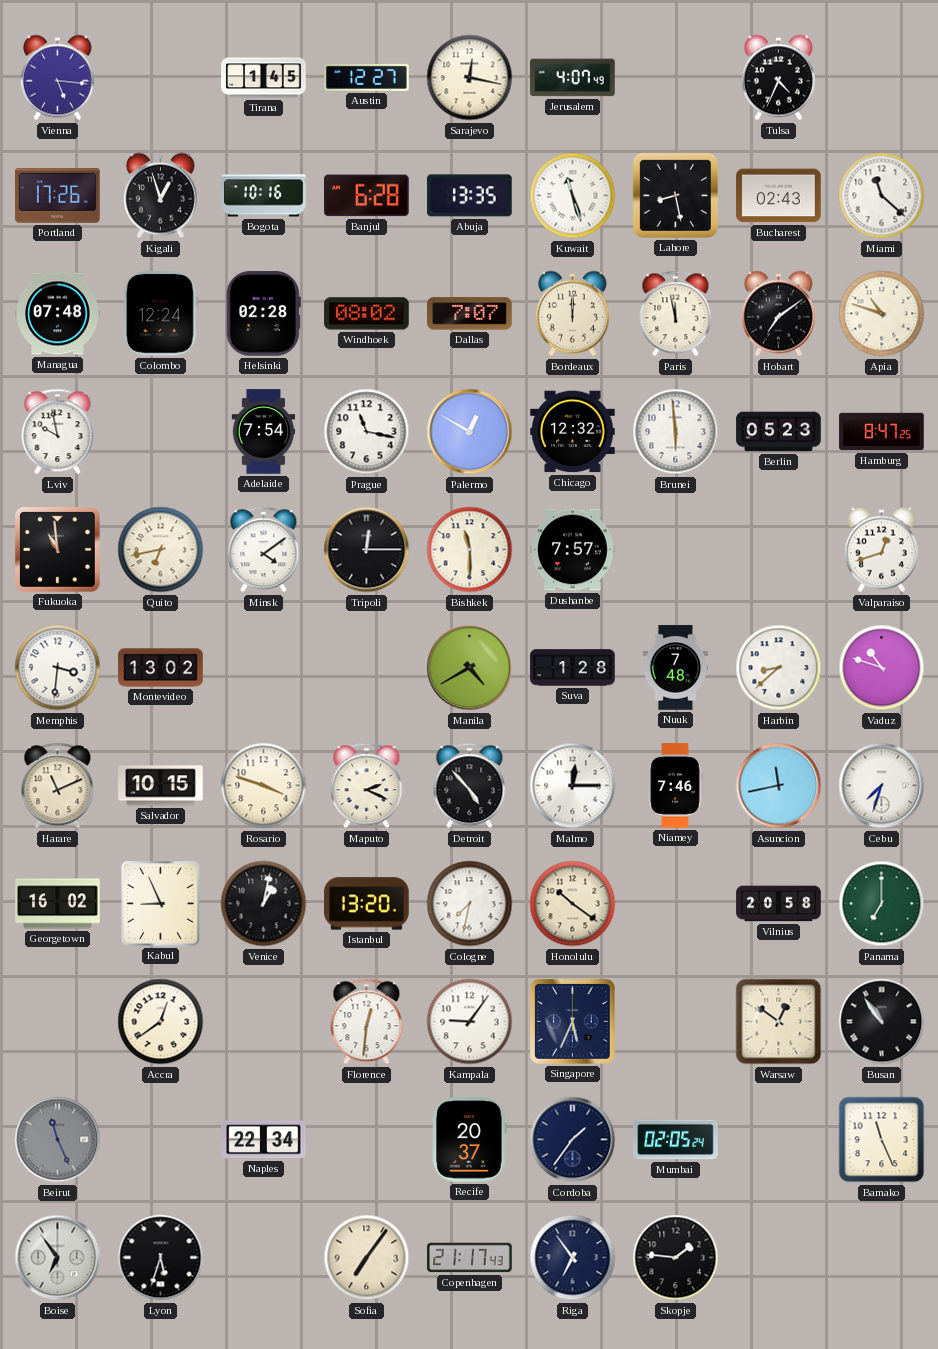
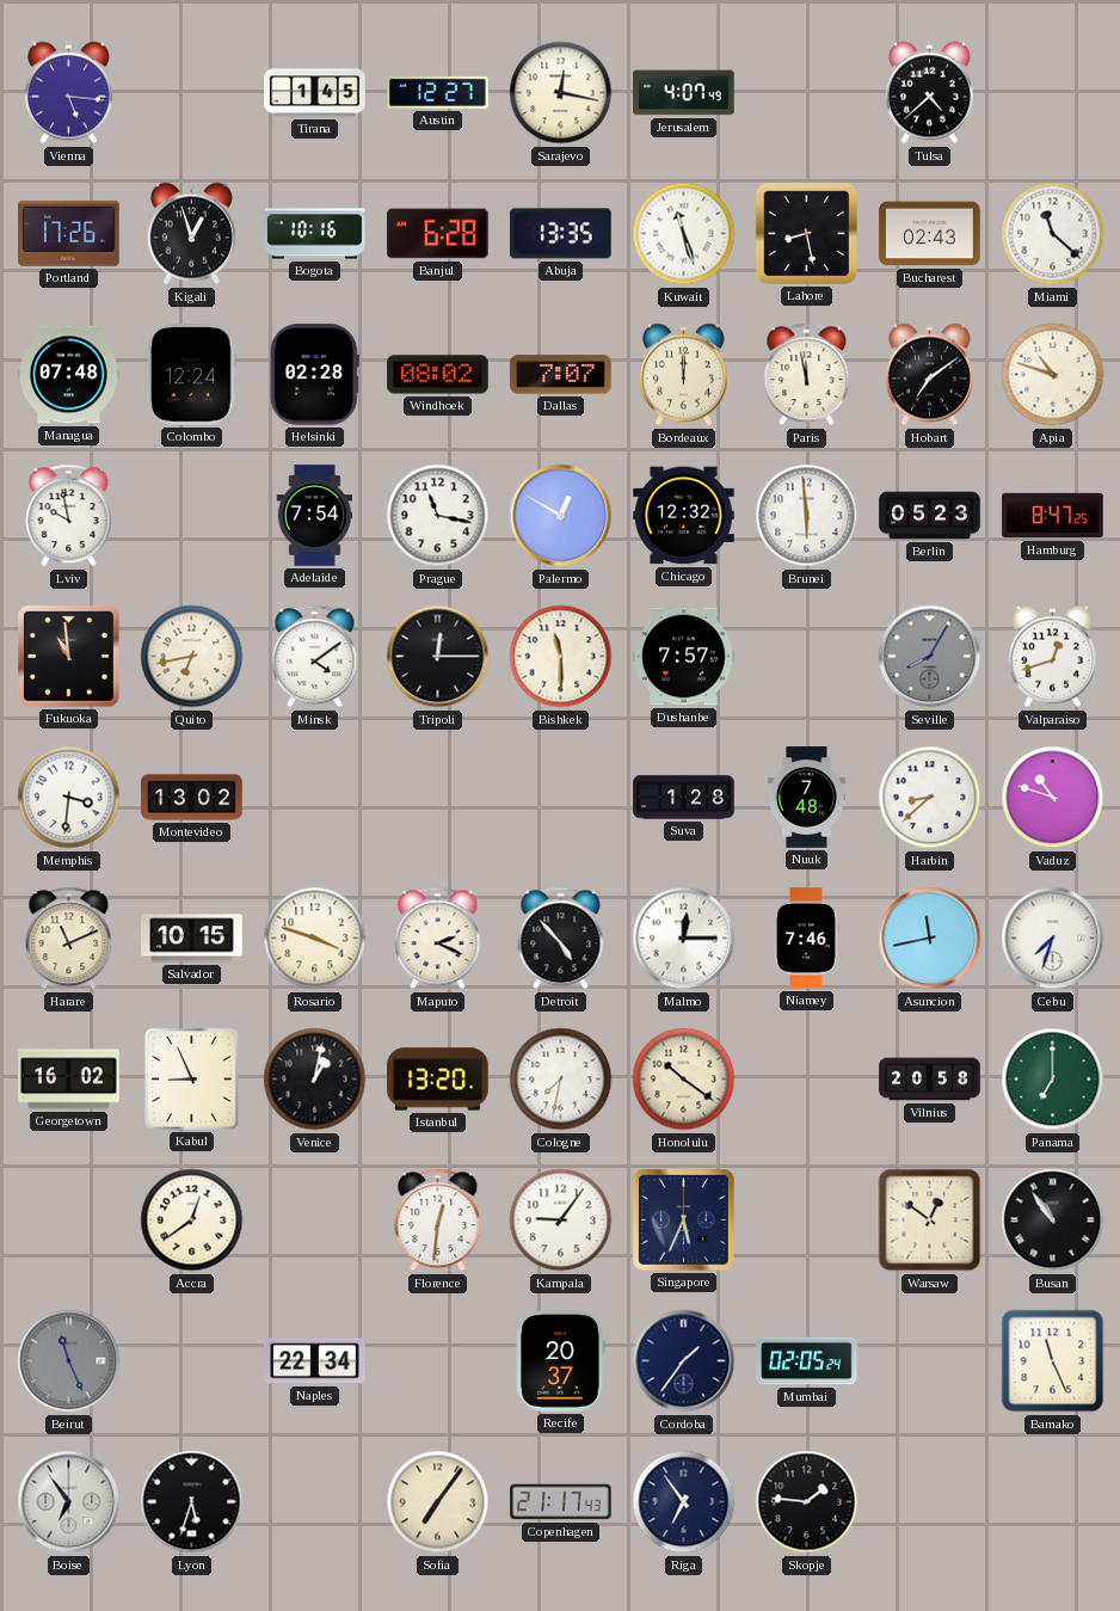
Tulsa: 4:34 -> 4:38
Seville: none -> 8:05
Manila: 4:40 -> none
